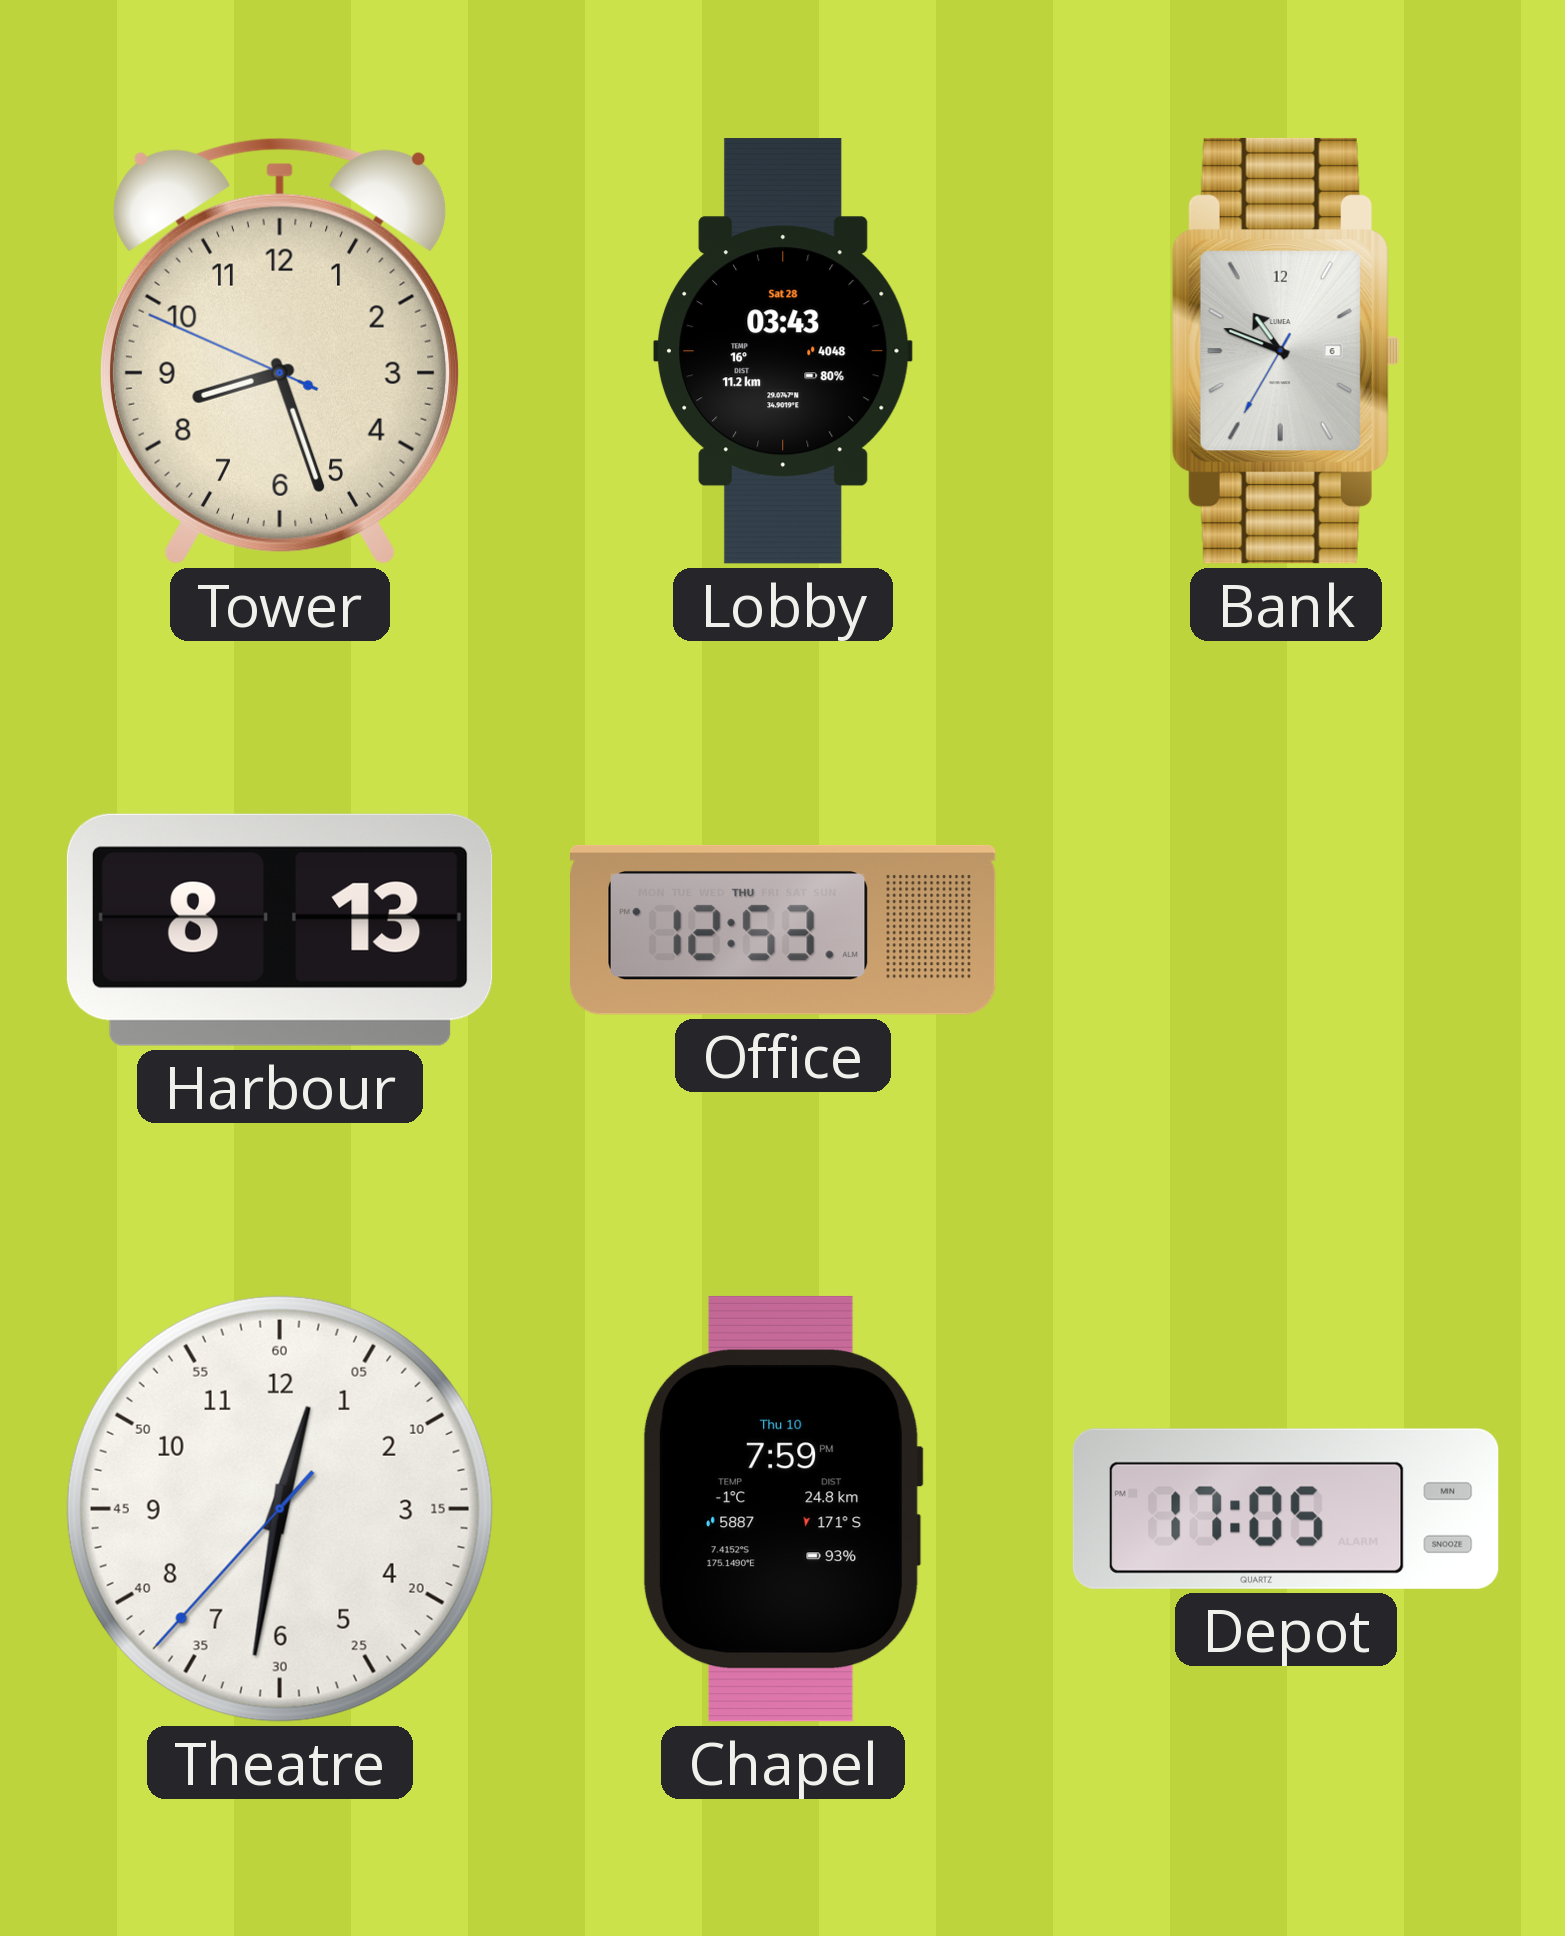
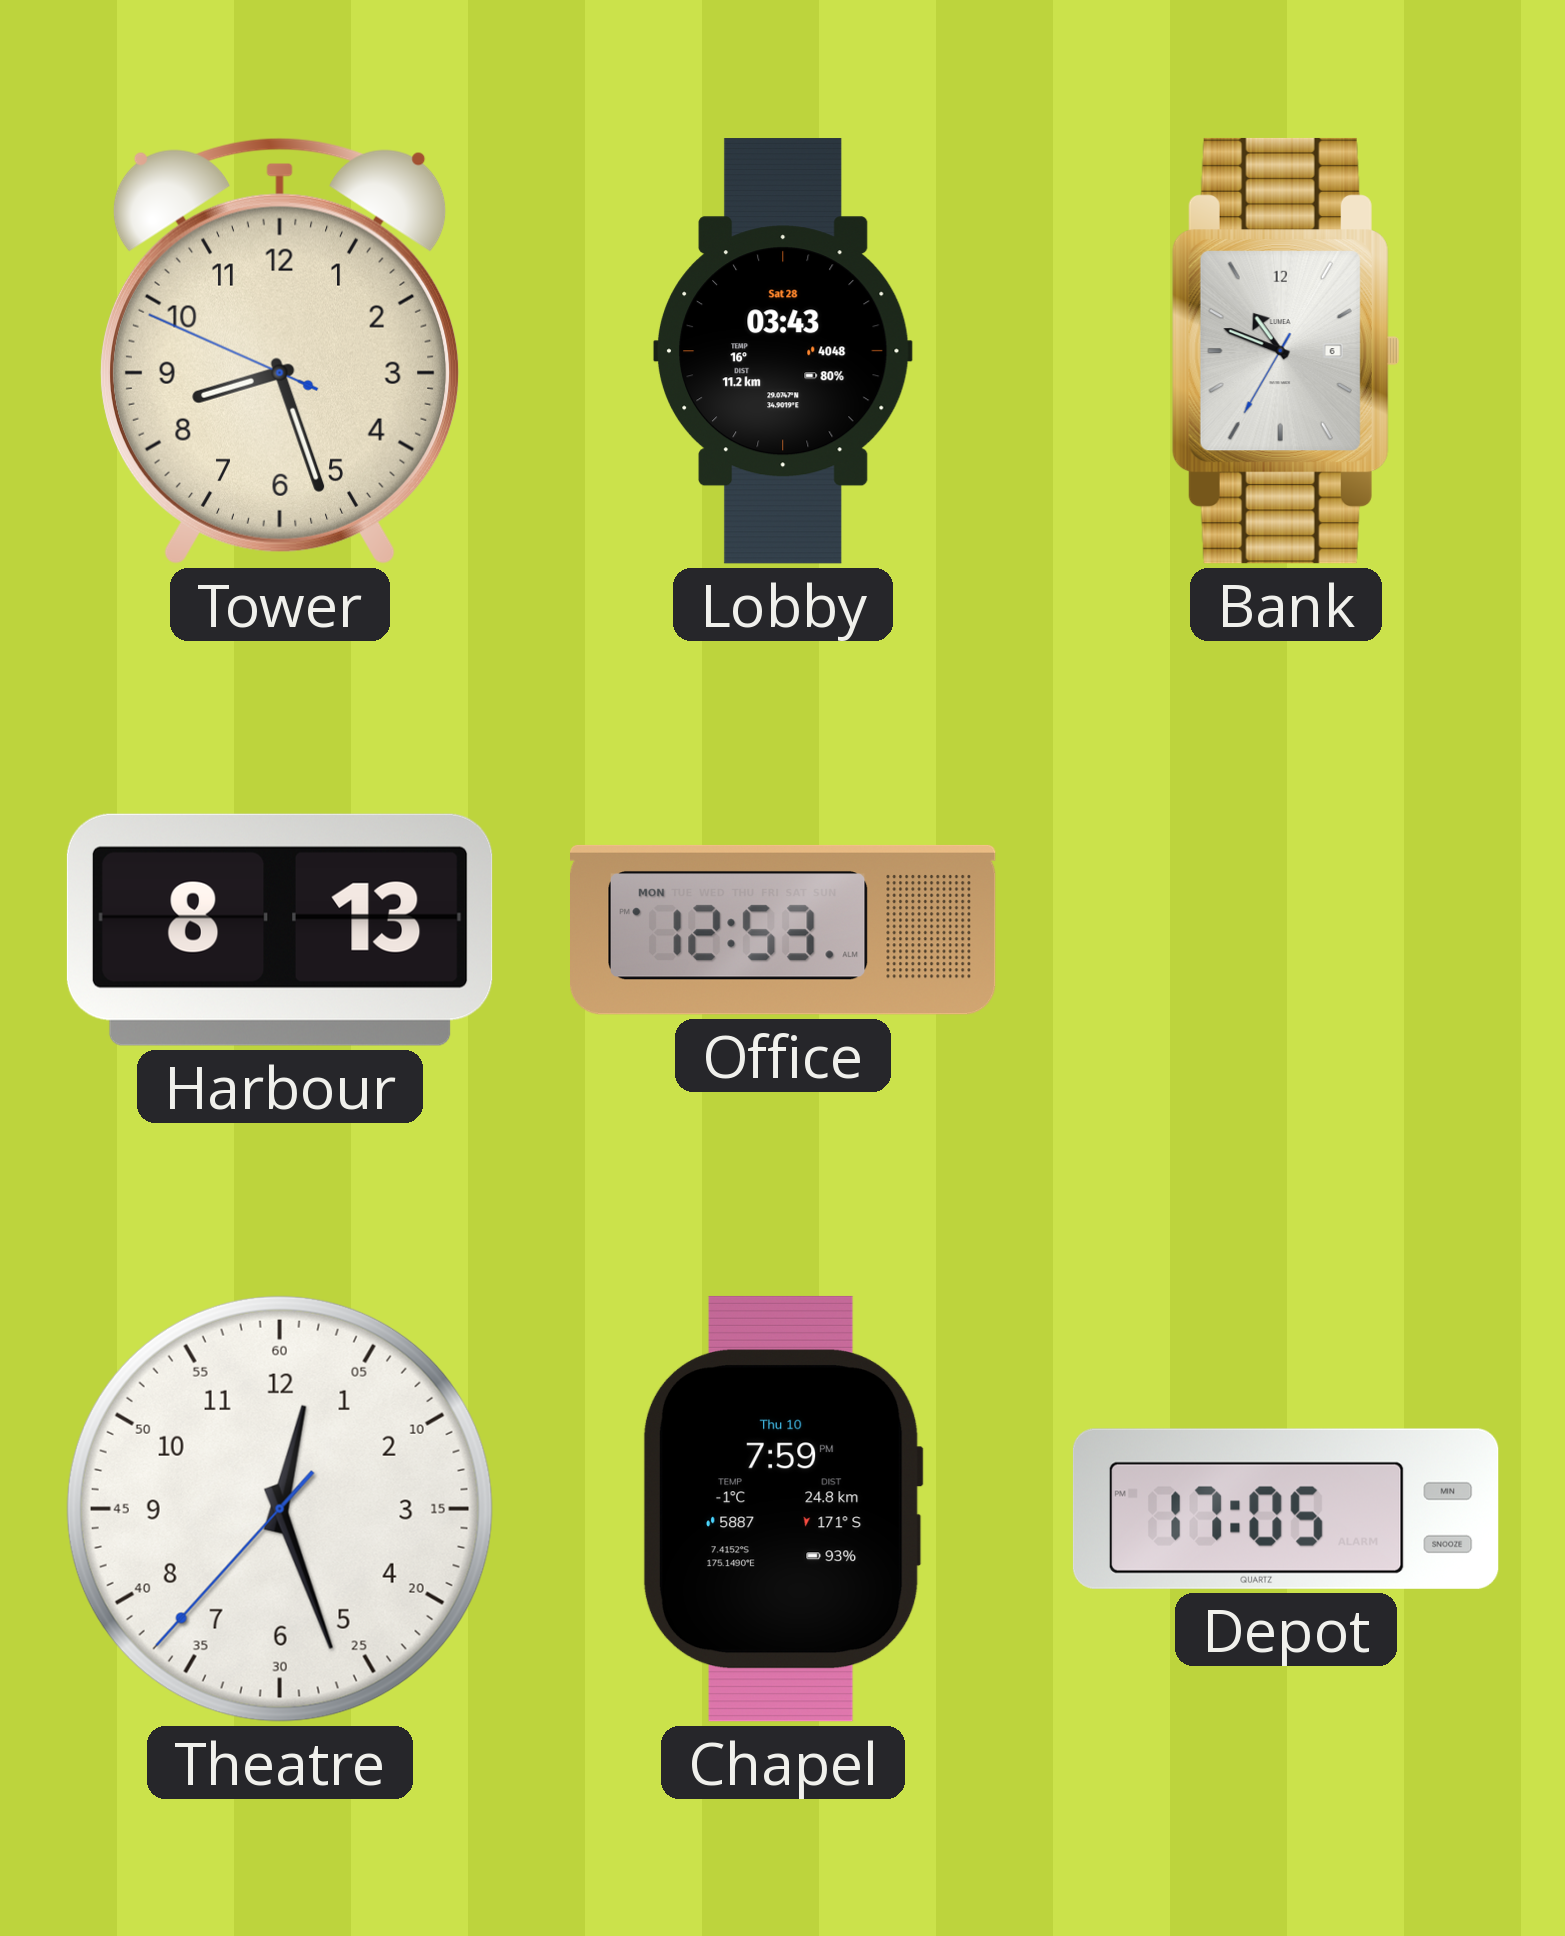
Office date: THU -> MON
Theatre: 12:31 -> 12:26
